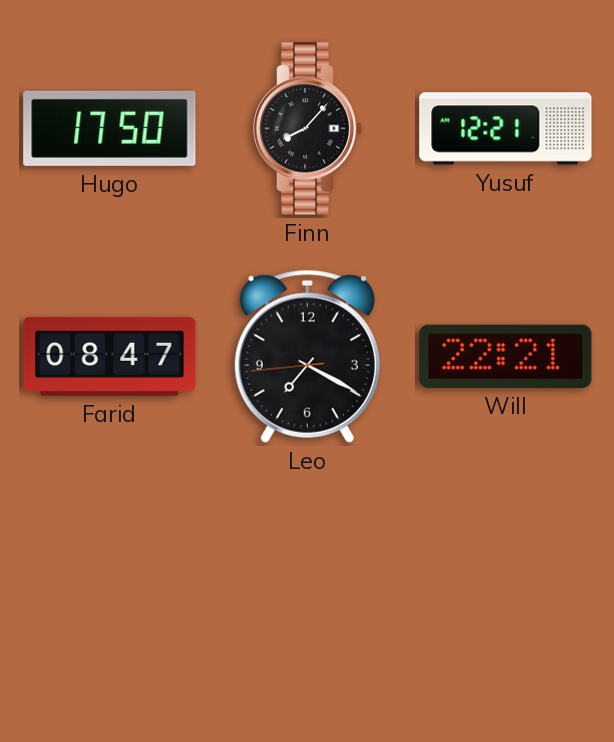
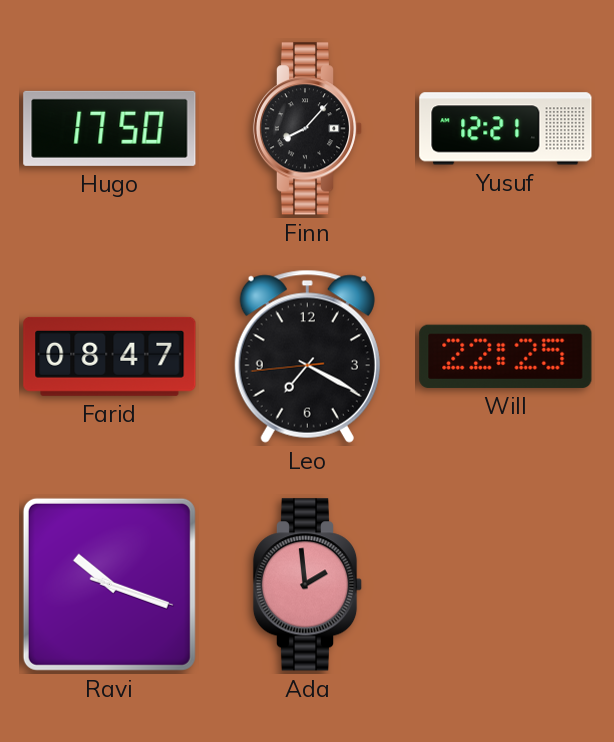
Will: 22:21 -> 22:25
Ravi: none -> 10:18
Ada: none -> 1:59
